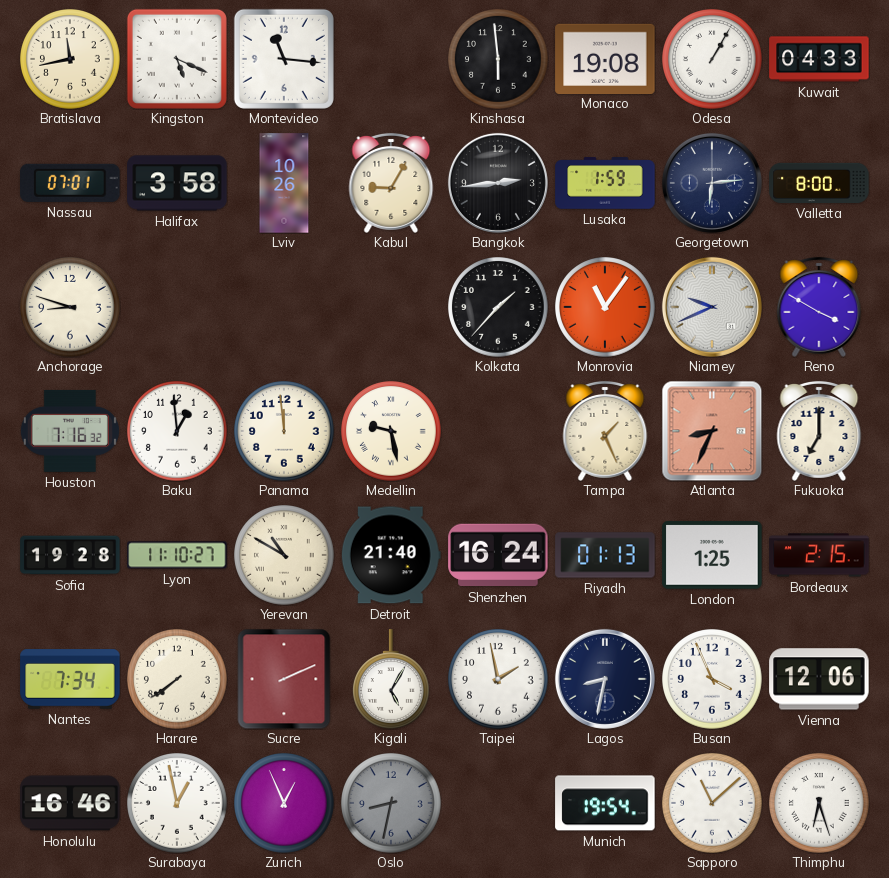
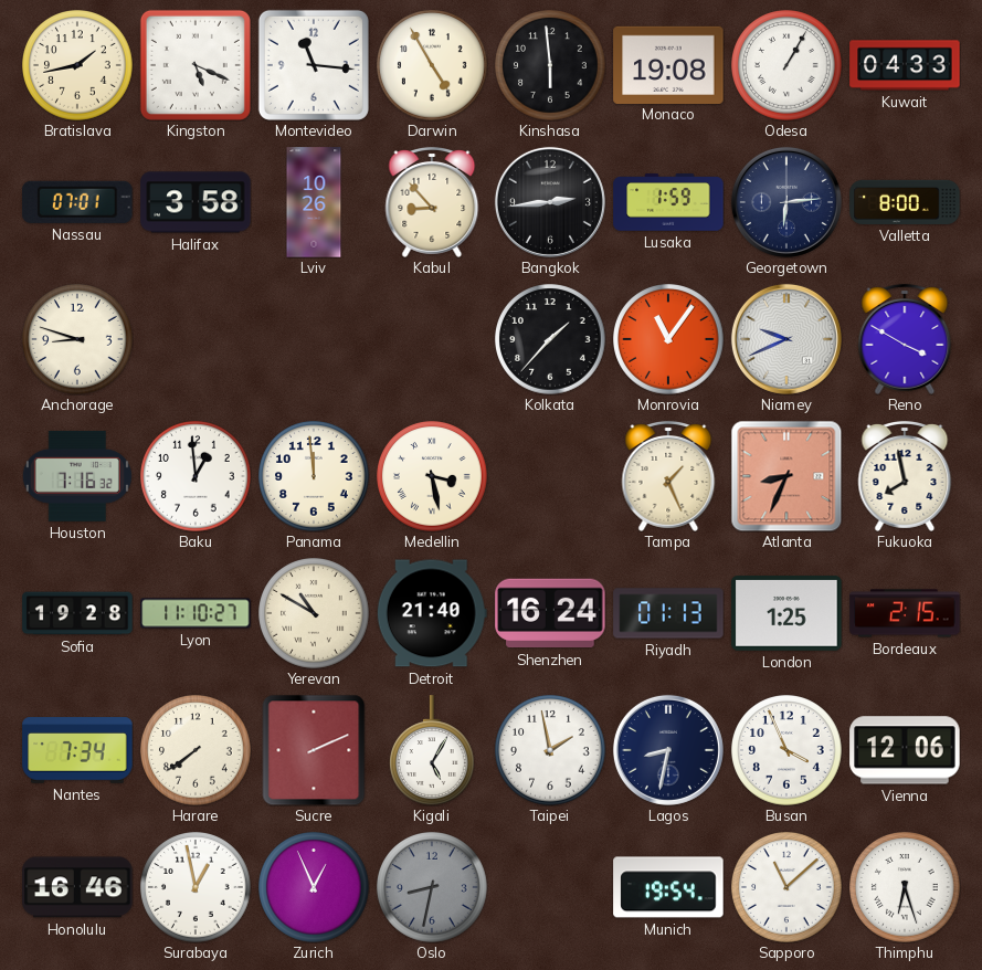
Bratislava: 11:43 -> 1:43
Darwin: none -> 4:55
Kabul: 9:05 -> 8:53
Medellin: 9:28 -> 3:28
Fukuoka: 7:00 -> 7:58
